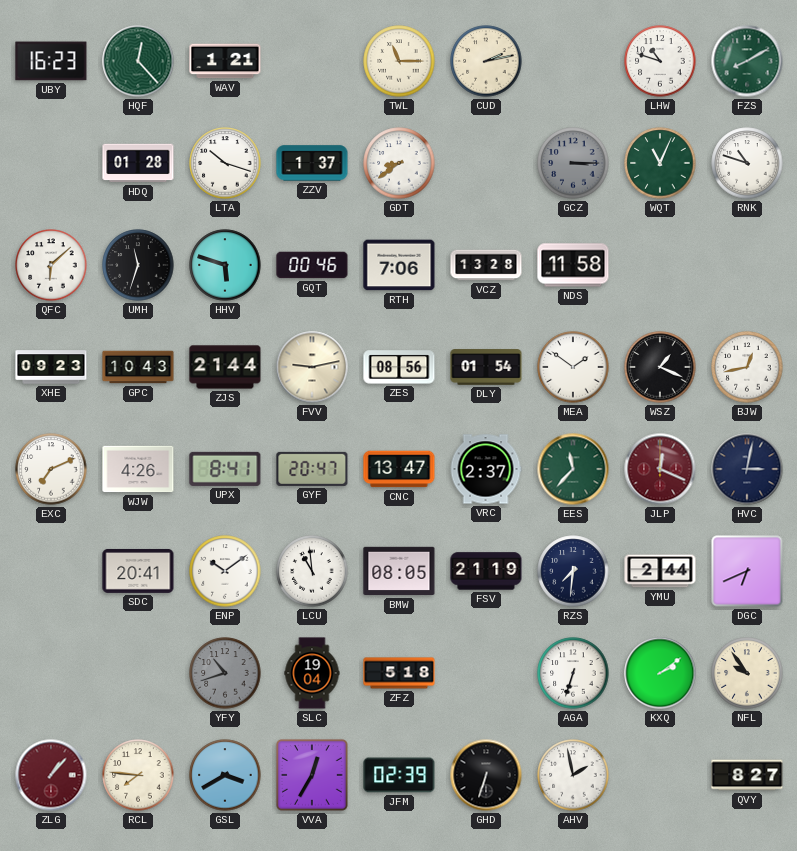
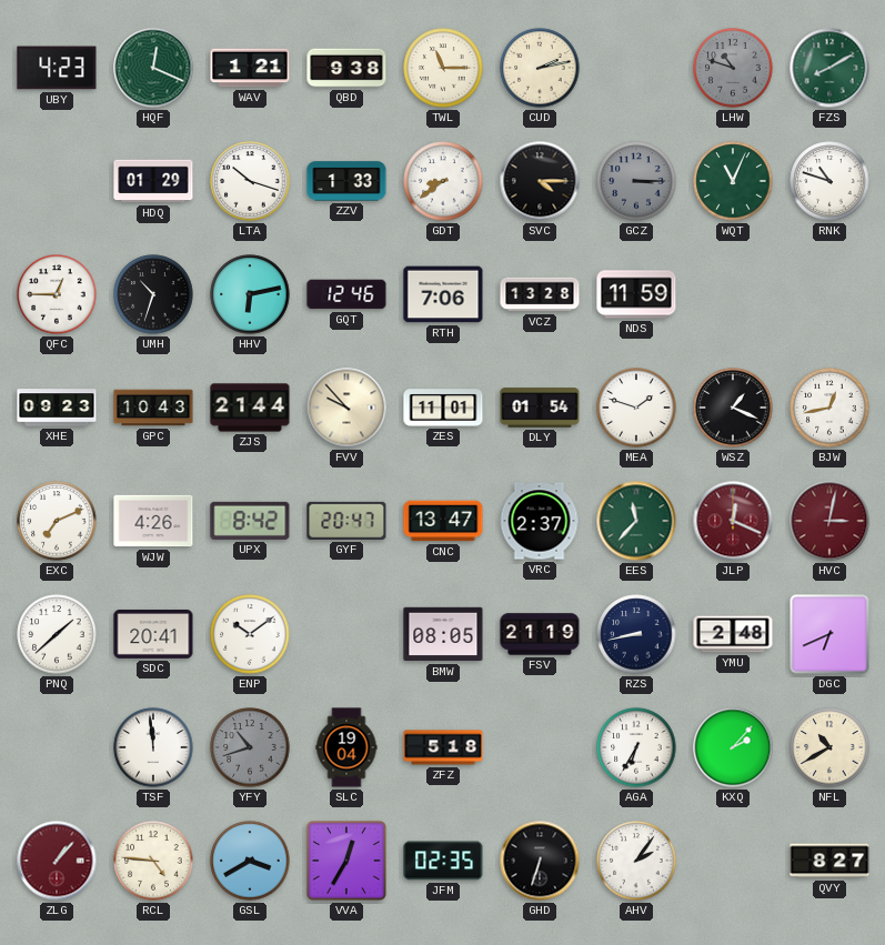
UBY: 16:23 -> 4:23
HQF: 12:23 -> 12:19
QBD: none -> 9:38
LHW dial: white -> grey
HDQ: 01:28 -> 01:29
ZZV: 1:37 -> 1:33
SVC: none -> 4:15
QFC: 6:08 -> 12:45
UMH: 11:33 -> 10:33
HHV: 5:48 -> 6:13
GQT: 00:46 -> 12:46
NDS: 11:58 -> 11:59
FVV: 9:13 -> 9:53
ZES: 08:56 -> 11:01
MEA: 1:51 -> 1:48
UPX: 8:41 -> 8:42
HVC dial: navy -> burgundy
PNQ: none -> 1:38
LCU: 10:59 -> none
RZS: 7:31 -> 8:43
YMU: 2:44 -> 2:48
TSF: none -> 11:59
AGA: 6:33 -> 6:35
KXQ: 2:09 -> 2:07
NFL: 9:54 -> 10:40
RCL: 7:46 -> 4:46
JFM: 02:39 -> 02:35
AHV: 1:58 -> 2:06
